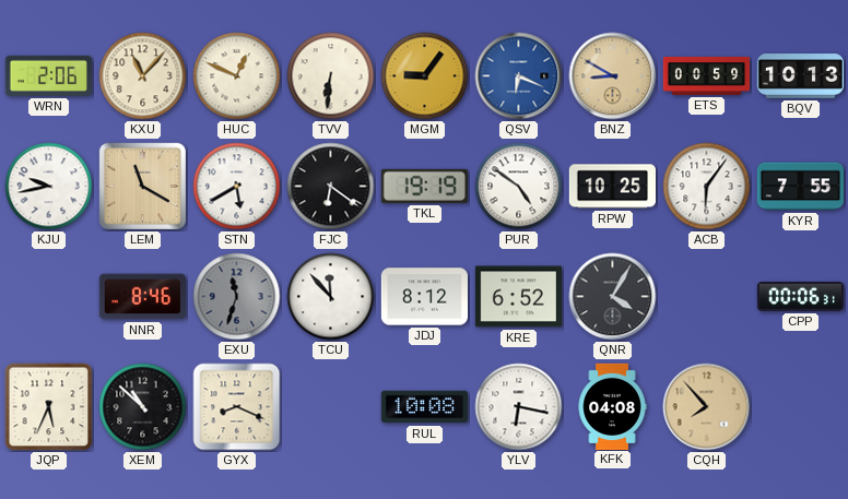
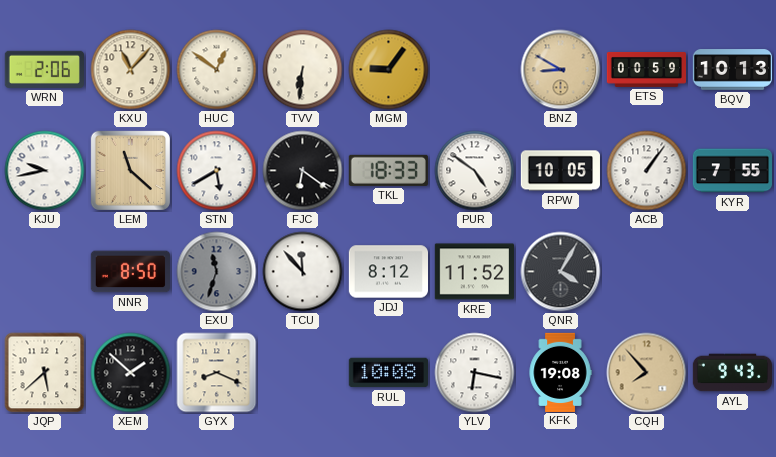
HUC: 12:49 -> 12:51
QSV: 6:19 -> none
LEM: 11:20 -> 11:22
TKL: 19:19 -> 18:33
RPW: 10:25 -> 10:05
ACB: 6:06 -> 1:06
NNR: 8:46 -> 8:50
KRE: 6:52 -> 11:52
CPP: 00:06 -> none
JQP: 5:34 -> 5:38
XEM: 10:52 -> 1:52
KFK: 04:08 -> 19:08
AYL: none -> 9:43
